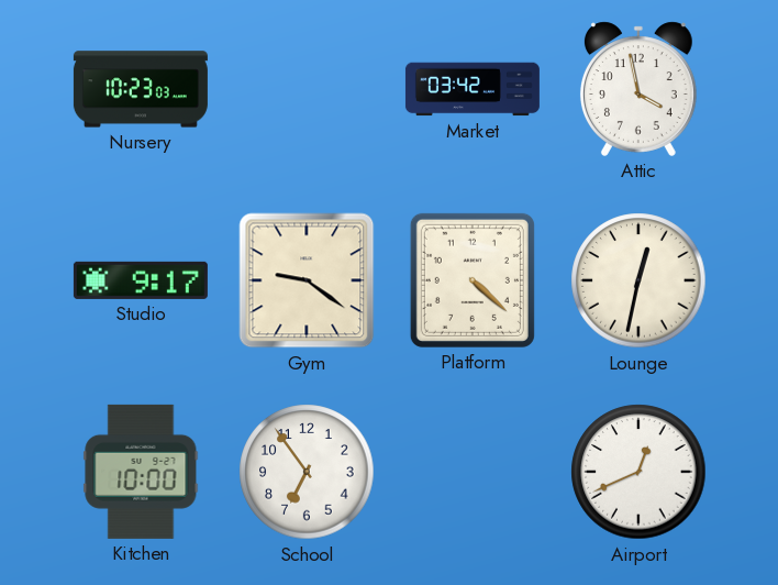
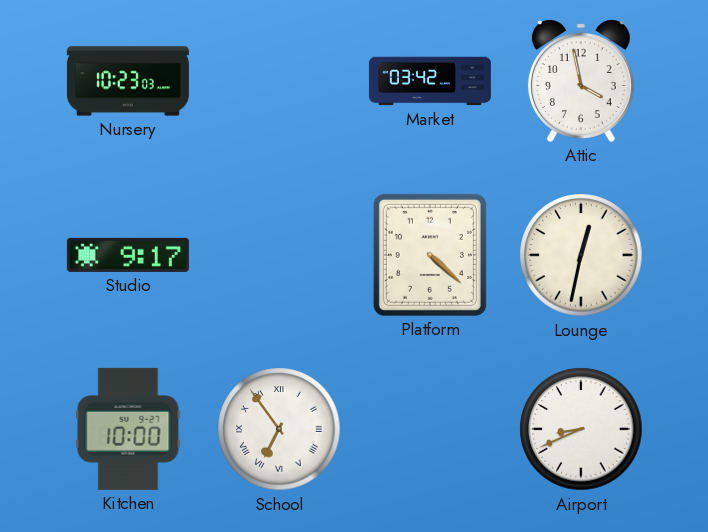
Gym: 9:21 -> none
School numerals: Arabic -> Roman
Airport: 12:41 -> 8:41
